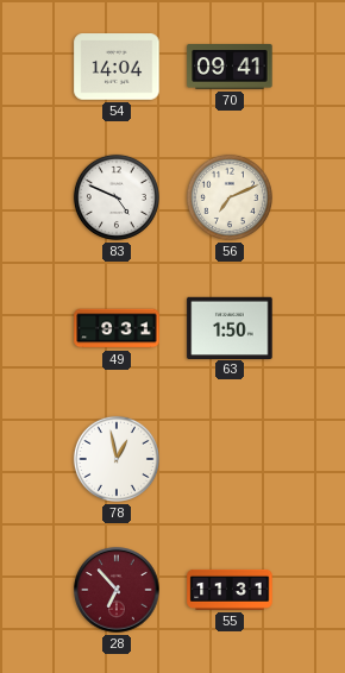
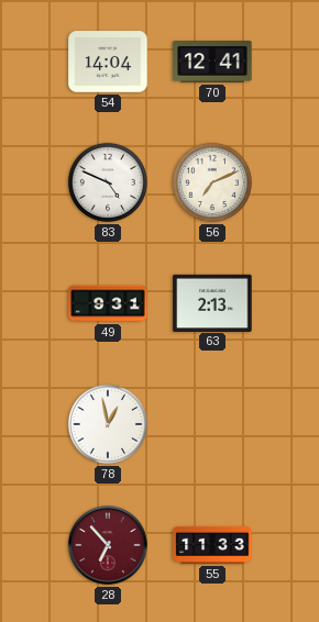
70: 09:41 -> 12:41
63: 1:50 -> 2:13
55: 11:31 -> 11:33
